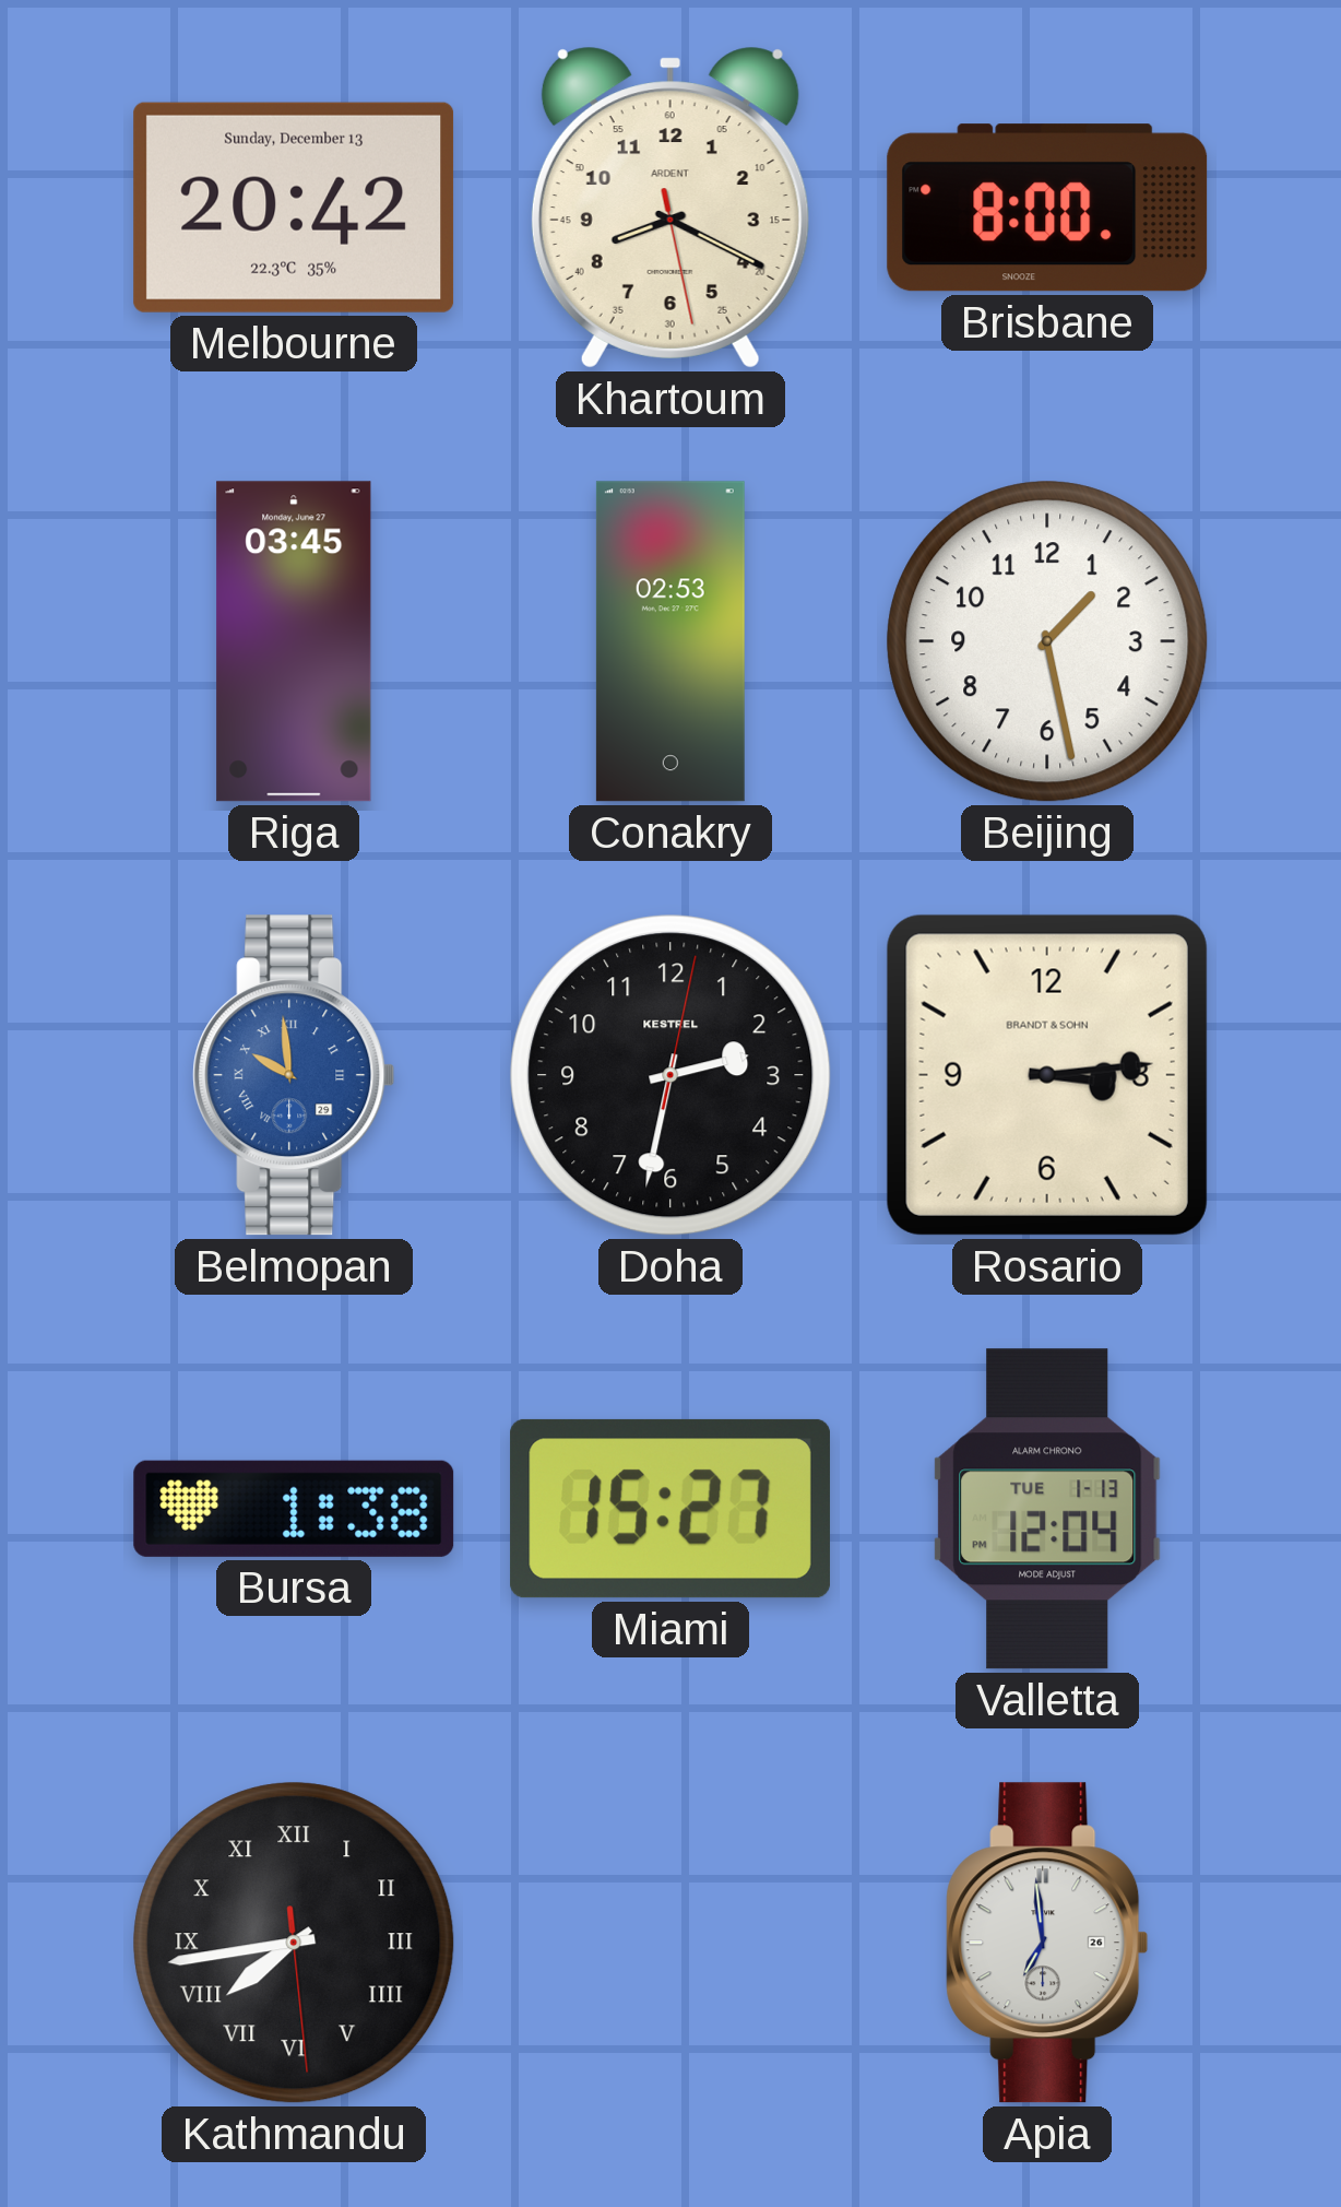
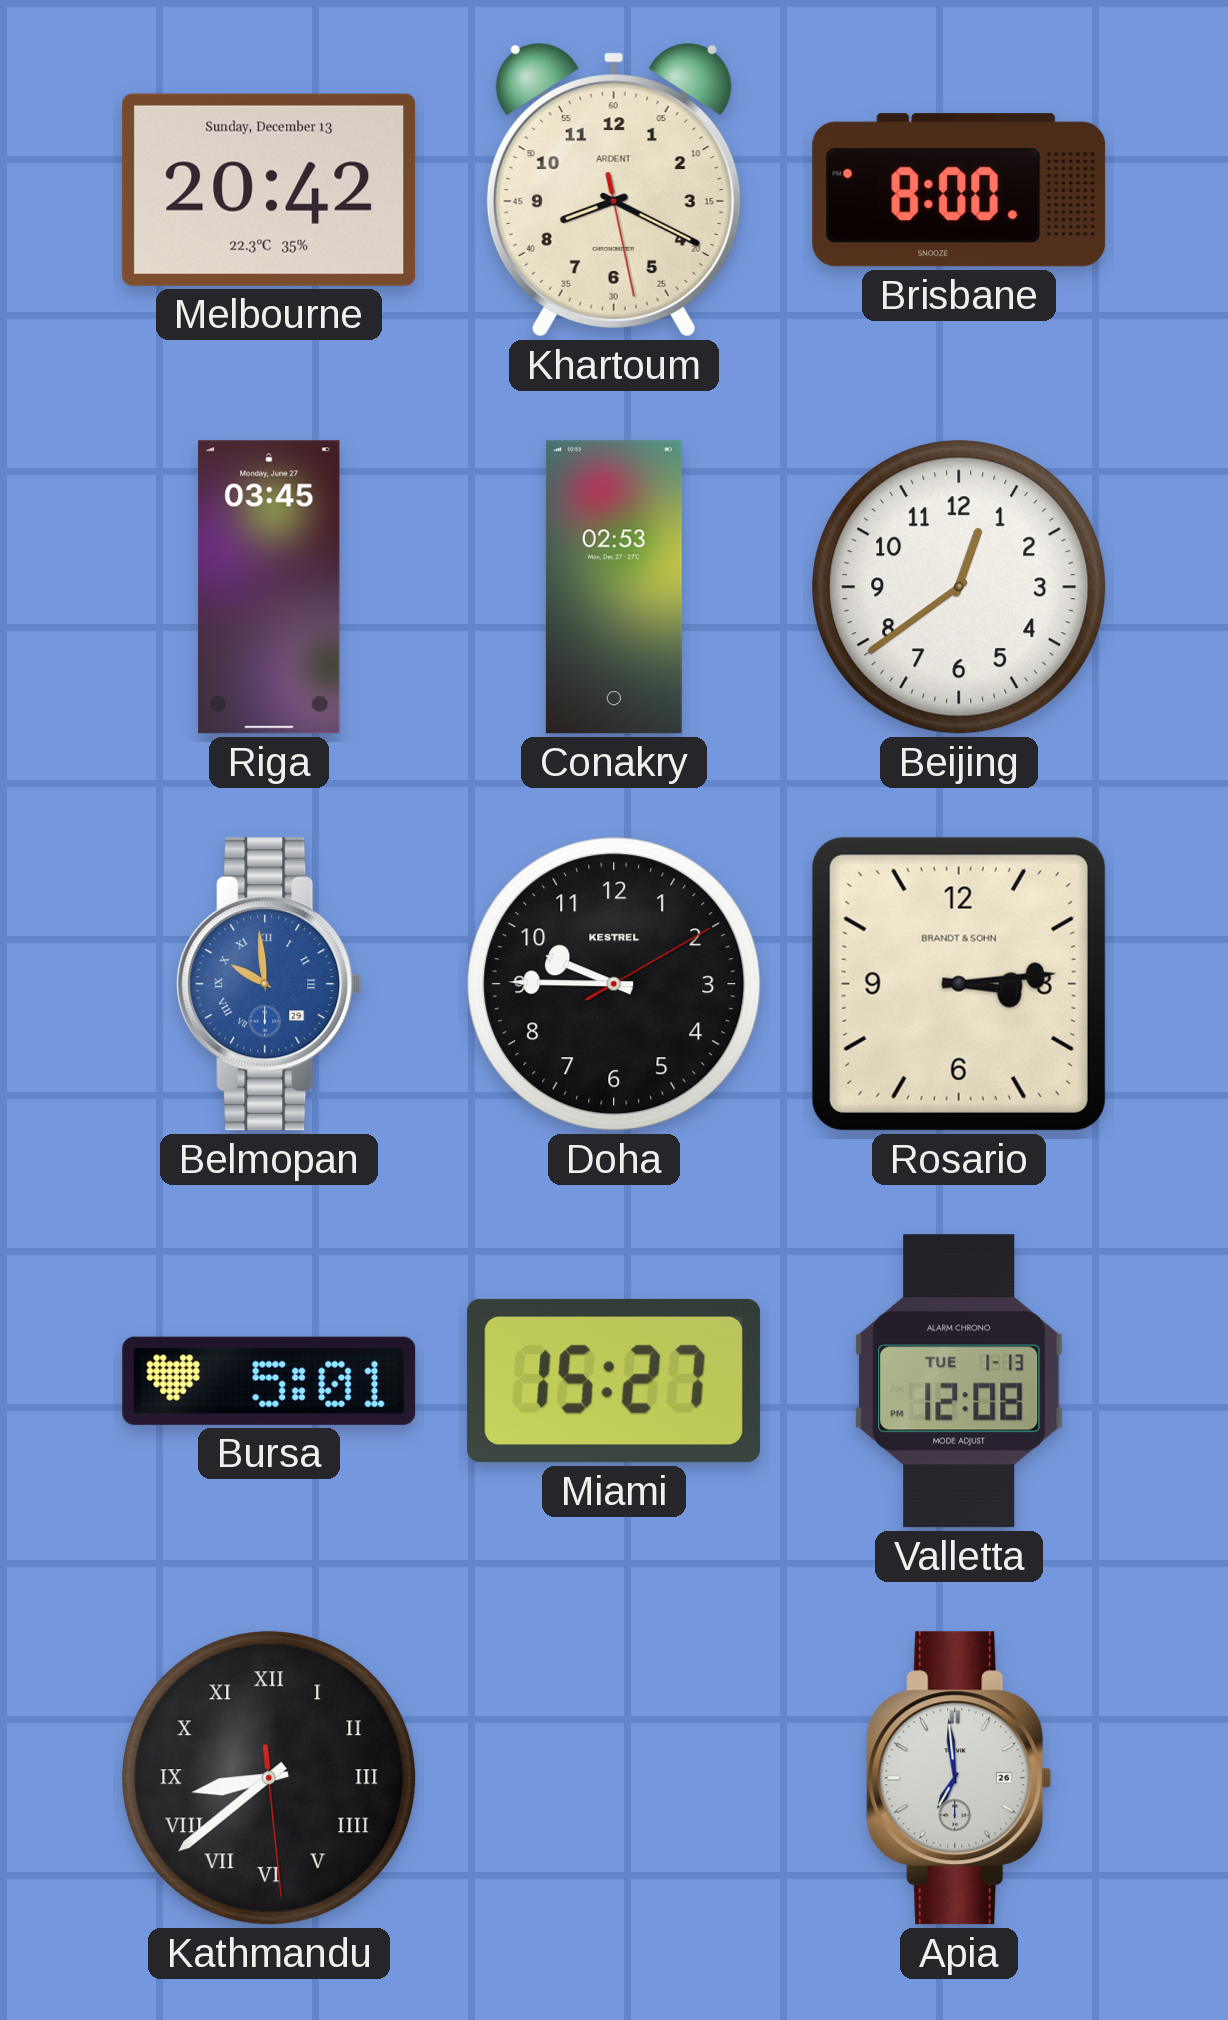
Beijing: 1:28 -> 12:39
Doha: 2:32 -> 9:45
Bursa: 1:38 -> 5:01
Valletta: 12:04 -> 12:08
Kathmandu: 7:43 -> 8:38
